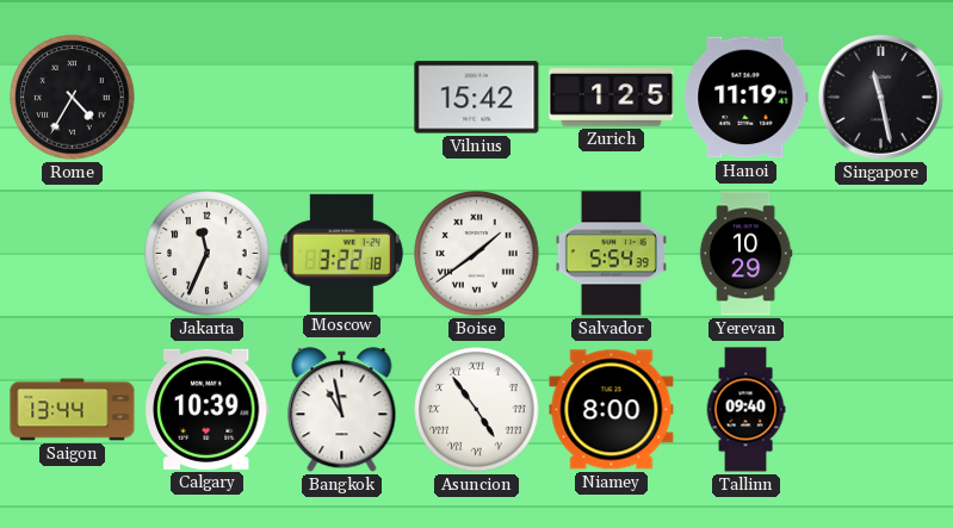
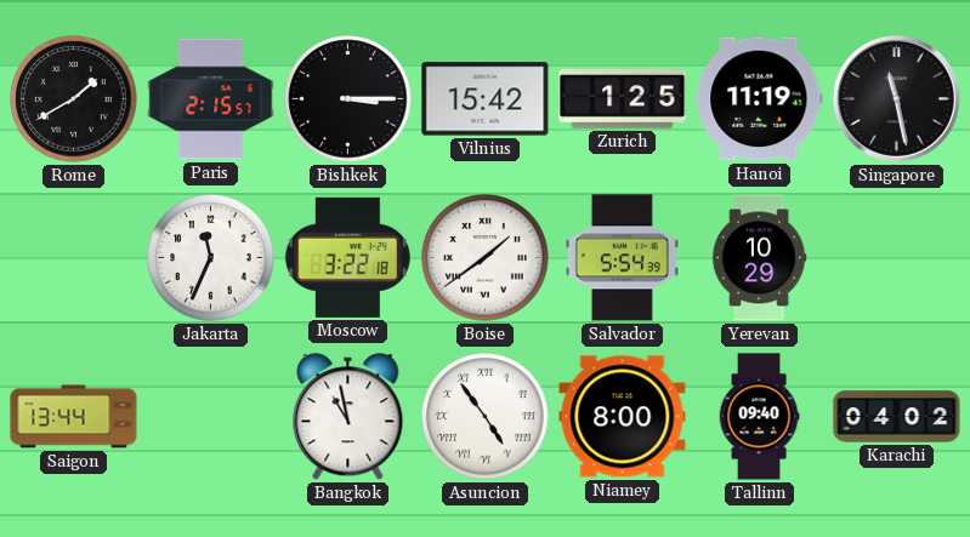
Rome: 4:35 -> 1:40
Paris: none -> 2:15
Bishkek: none -> 3:15
Calgary: 10:39 -> none
Karachi: none -> 04:02
